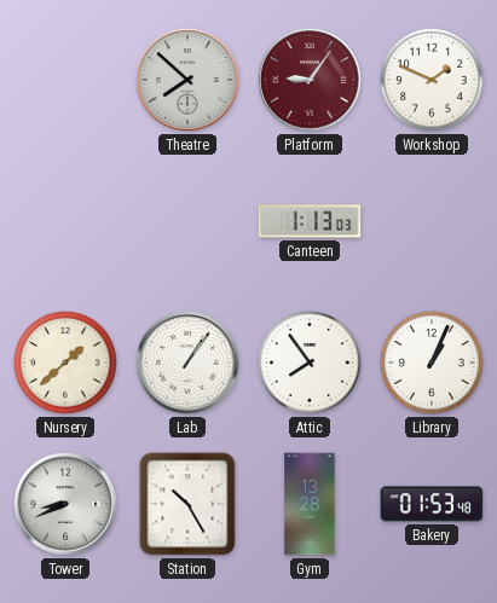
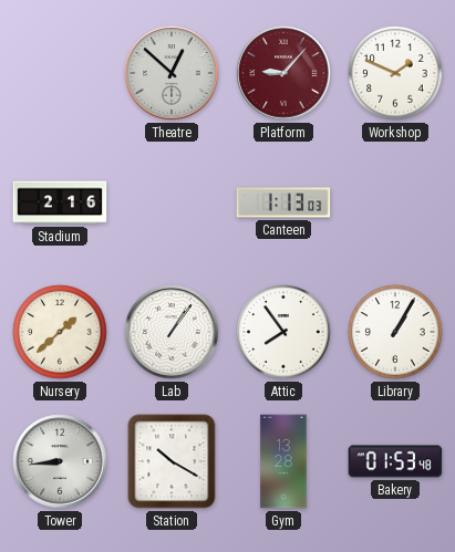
Theatre: 7:52 -> 12:52
Platform: 9:06 -> 9:07
Stadium: none -> 2:16
Library: 1:04 -> 1:05
Tower: 8:41 -> 8:44
Station: 10:25 -> 10:20
